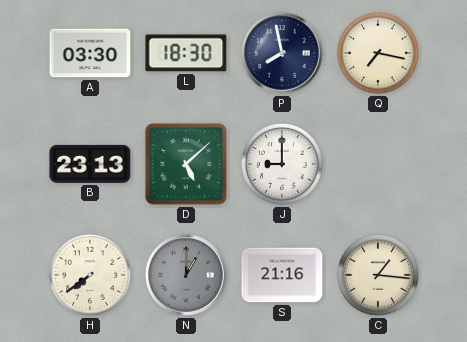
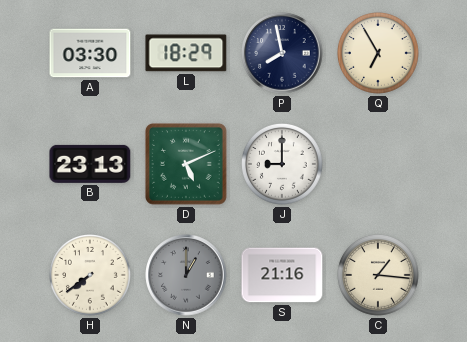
L: 18:30 -> 18:29
Q: 7:17 -> 6:55
D: 5:08 -> 5:11
